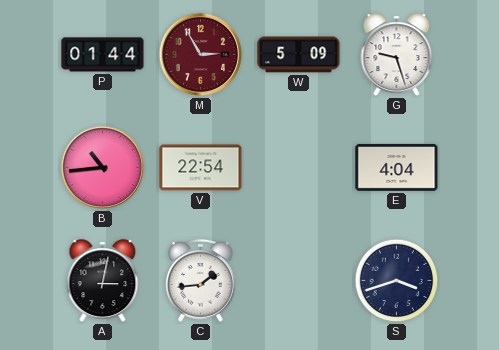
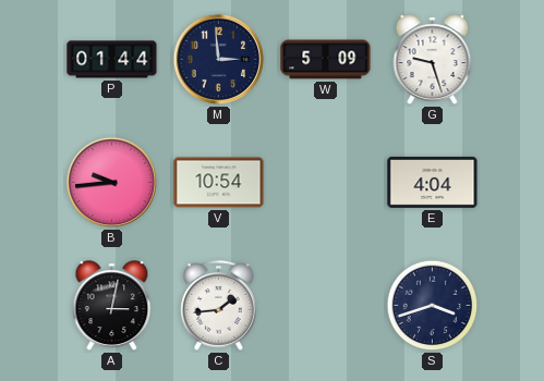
M: 2:55 -> 2:59
M dial: burgundy -> navy
B: 10:44 -> 9:44
V: 22:54 -> 10:54
